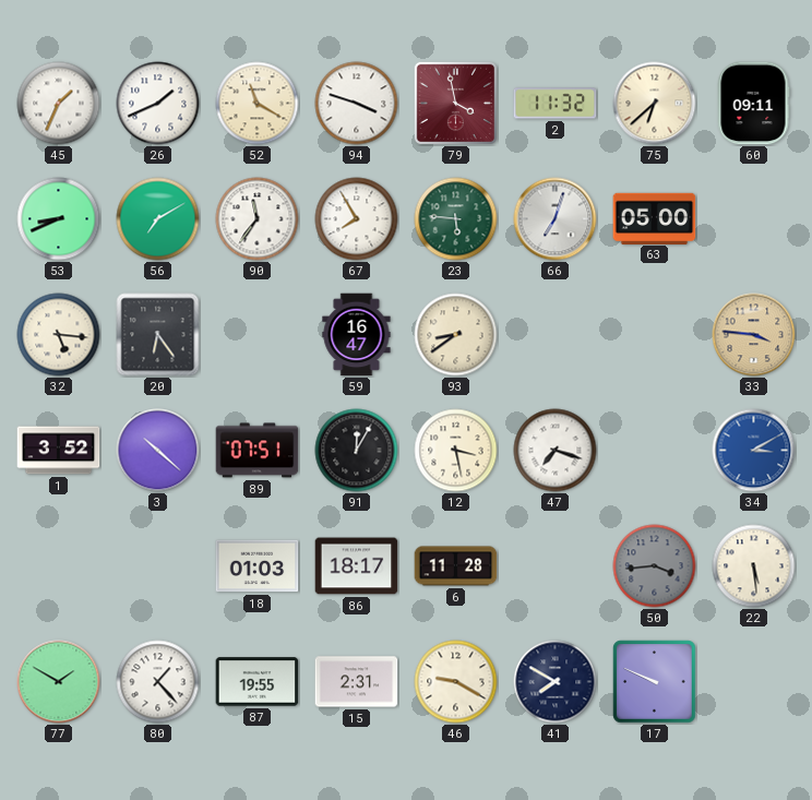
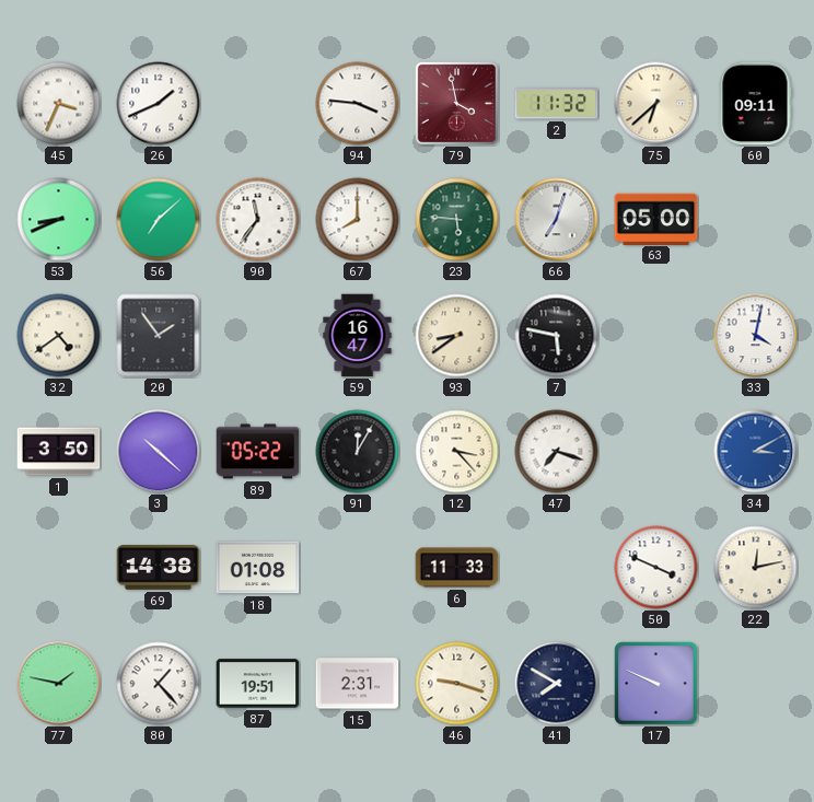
45: 1:34 -> 3:34
52: 11:20 -> none
94: 3:48 -> 3:46
56: 7:10 -> 7:08
67: 7:55 -> 8:00
32: 5:16 -> 4:39
20: 6:24 -> 1:54
7: none -> 5:47
33: 3:46 -> 4:02
33 dial: champagne -> white
1: 3:52 -> 3:50
89: 07:51 -> 05:22
12: 3:28 -> 3:23
69: none -> 14:38
18: 01:03 -> 01:08
86: 18:17 -> none
6: 11:28 -> 11:33
50: 3:44 -> 3:49
50 dial: grey -> white
22: 5:29 -> 12:13
77: 1:50 -> 1:47
87: 19:55 -> 19:51
46: 9:20 -> 9:18
